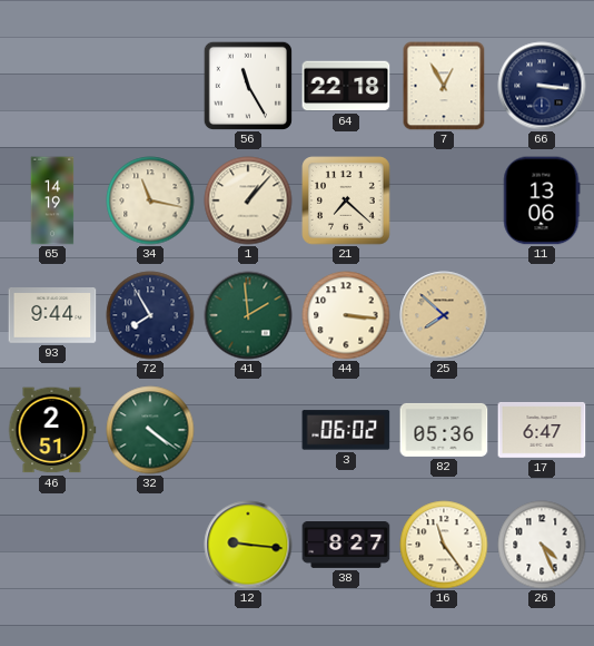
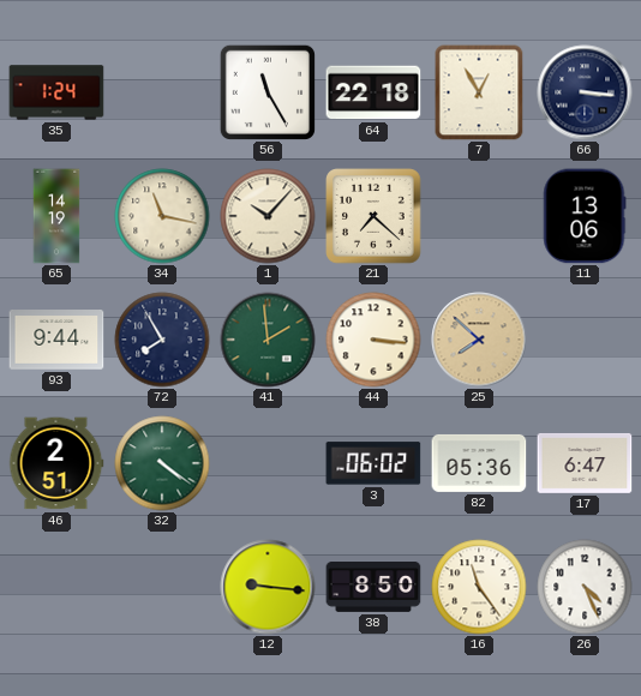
35: none -> 1:24
1: 1:07 -> 10:07
38: 8:27 -> 8:50
